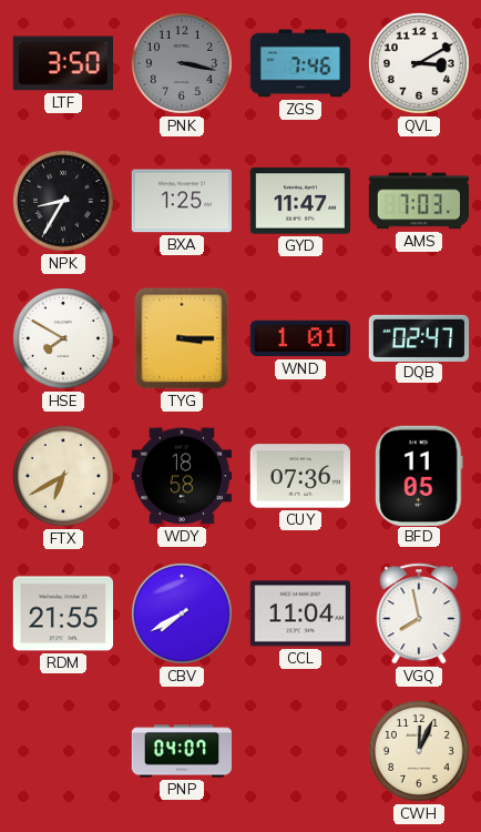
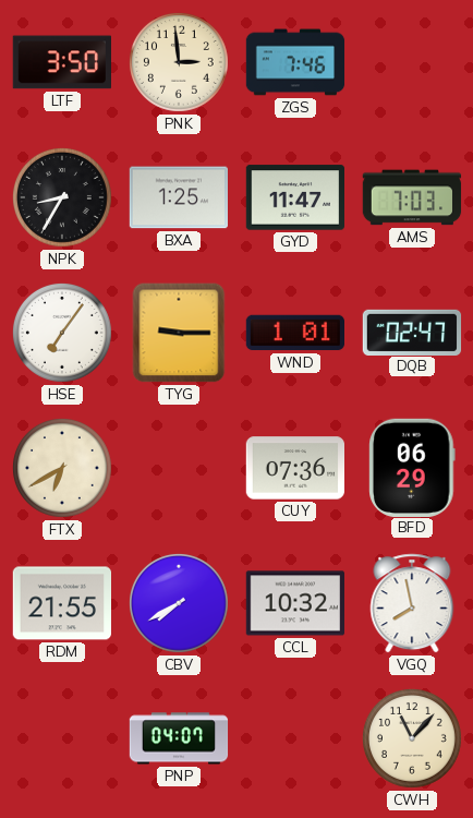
PNK: 3:17 -> 2:59
PNK dial: grey -> cream
QVL: 3:10 -> none
HSE: 7:50 -> 7:06
TYG: 3:15 -> 9:15
WDY: 18:58 -> none
BFD: 11:05 -> 06:29
CCL: 11:04 -> 10:32
CWH: 12:04 -> 11:07
